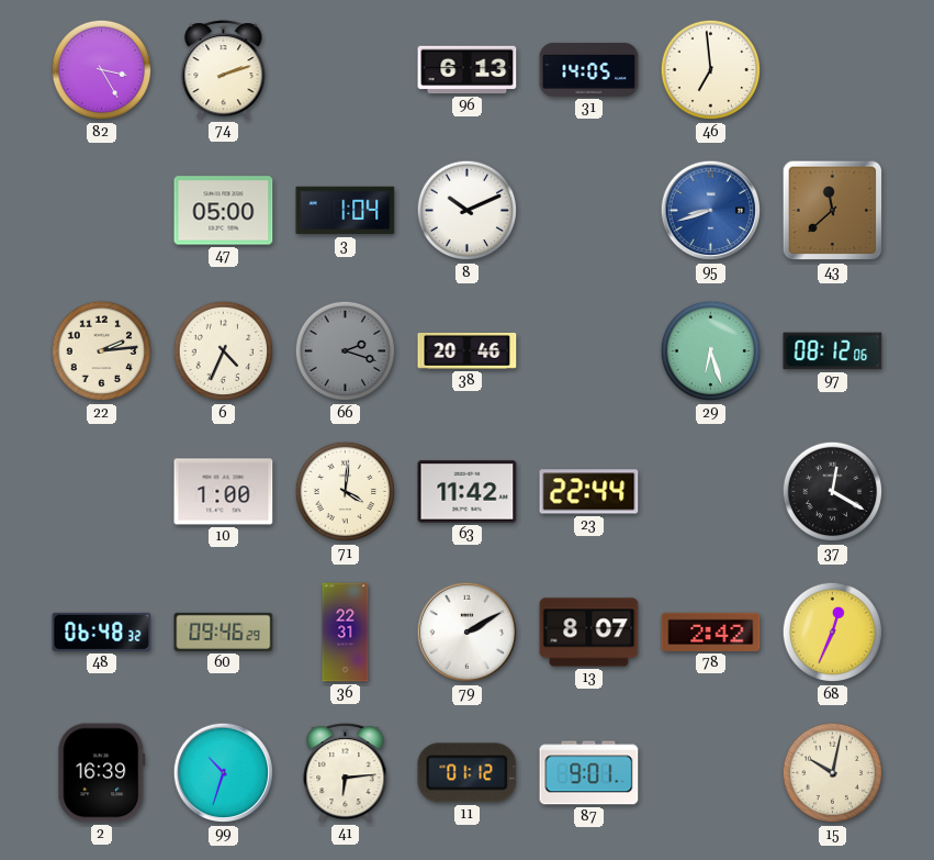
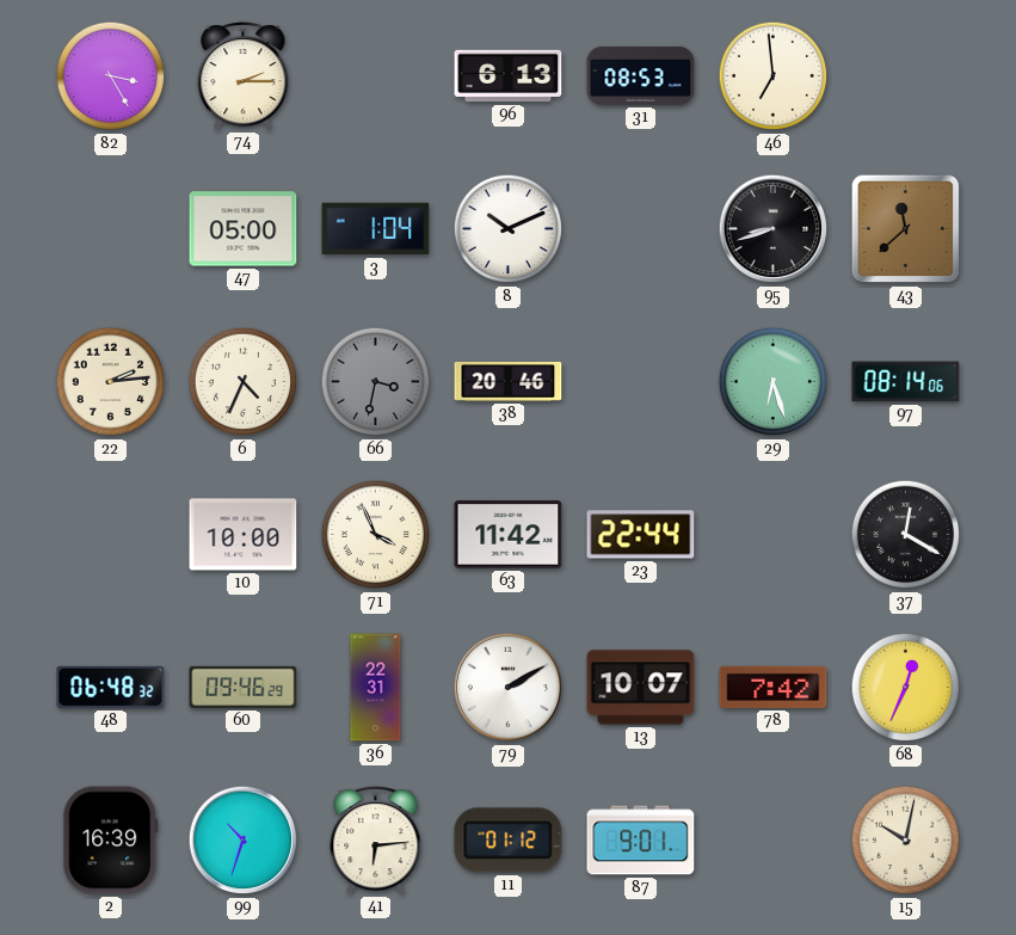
74: 2:12 -> 2:15
31: 14:05 -> 08:53
95 dial: blue -> black
66: 2:18 -> 3:32
97: 08:12 -> 08:14
10: 1:00 -> 10:00
71: 4:01 -> 3:56
13: 8:07 -> 10:07
78: 2:42 -> 7:42
